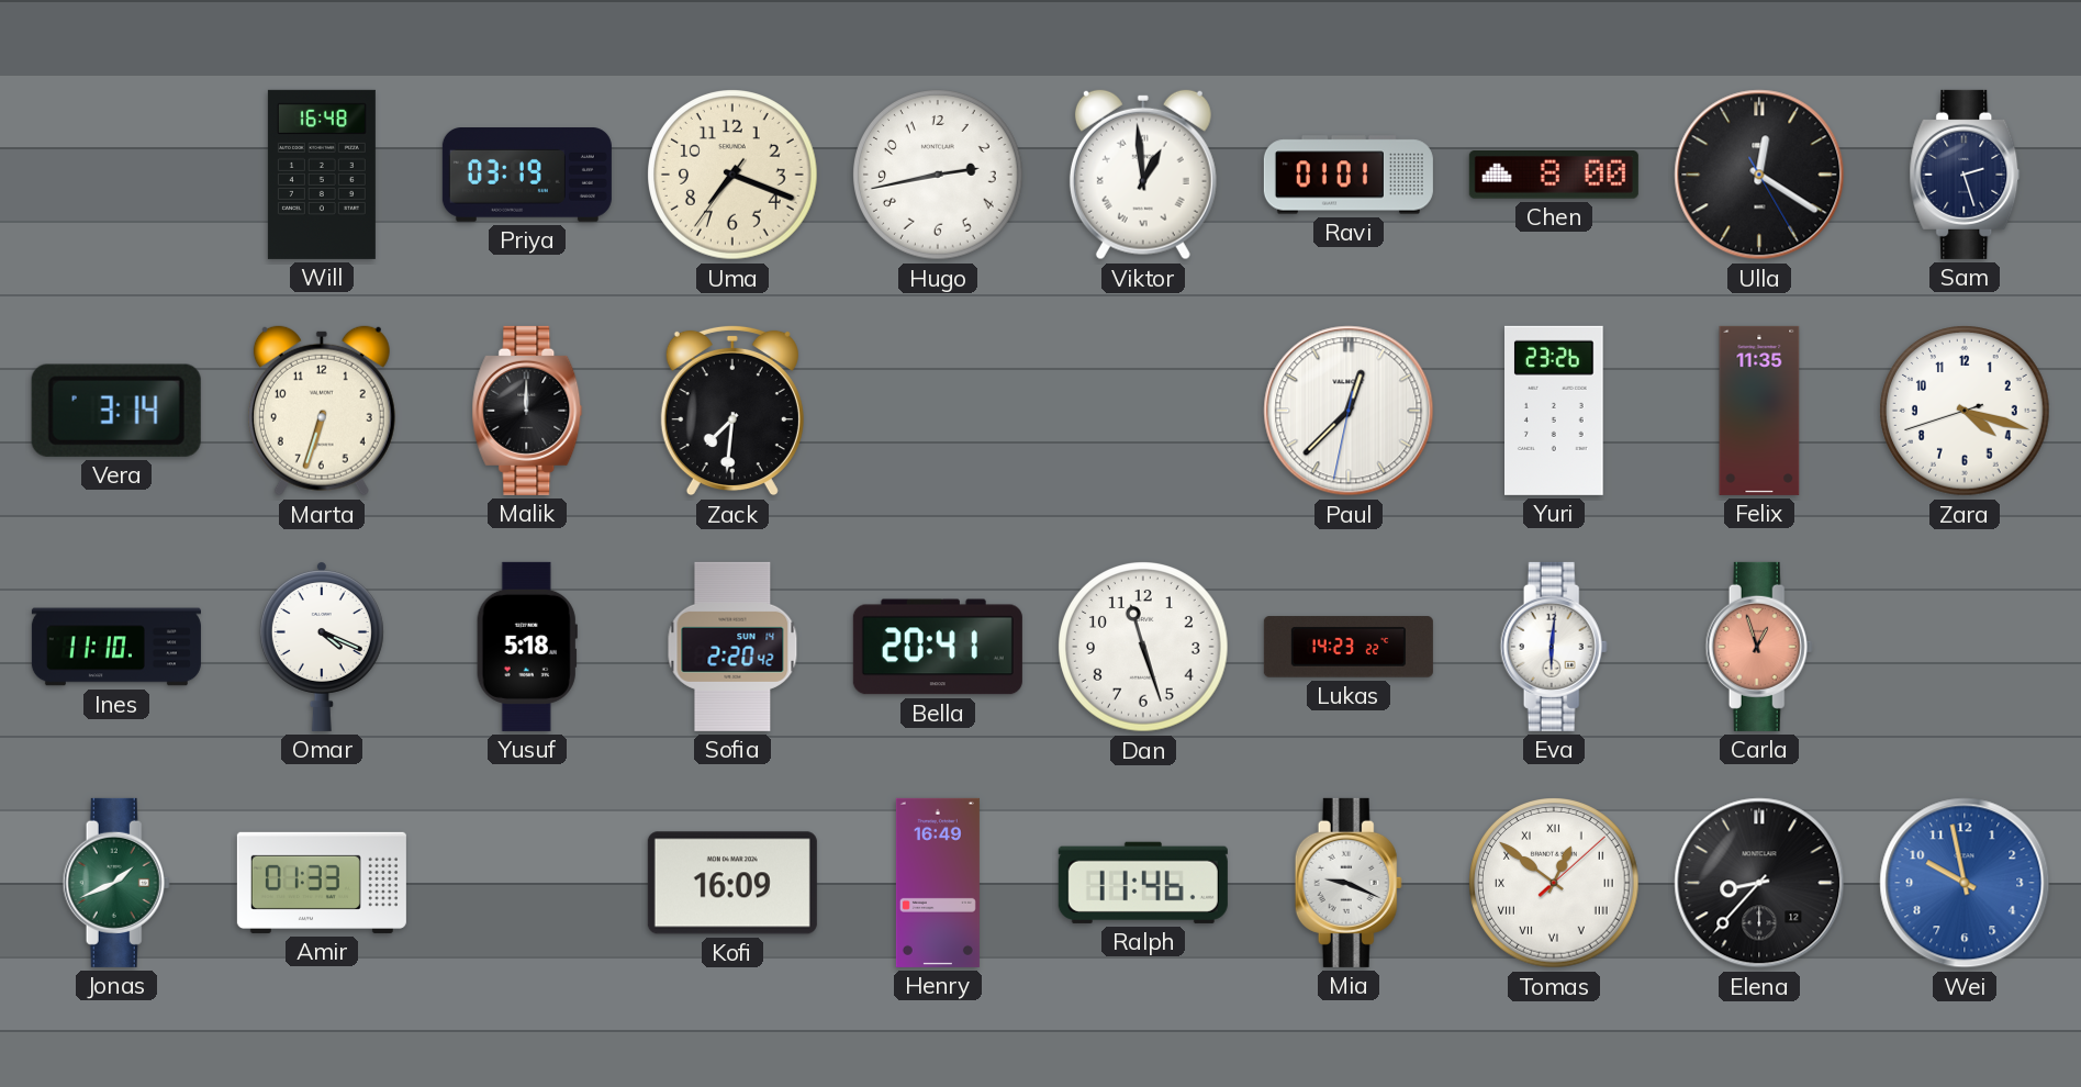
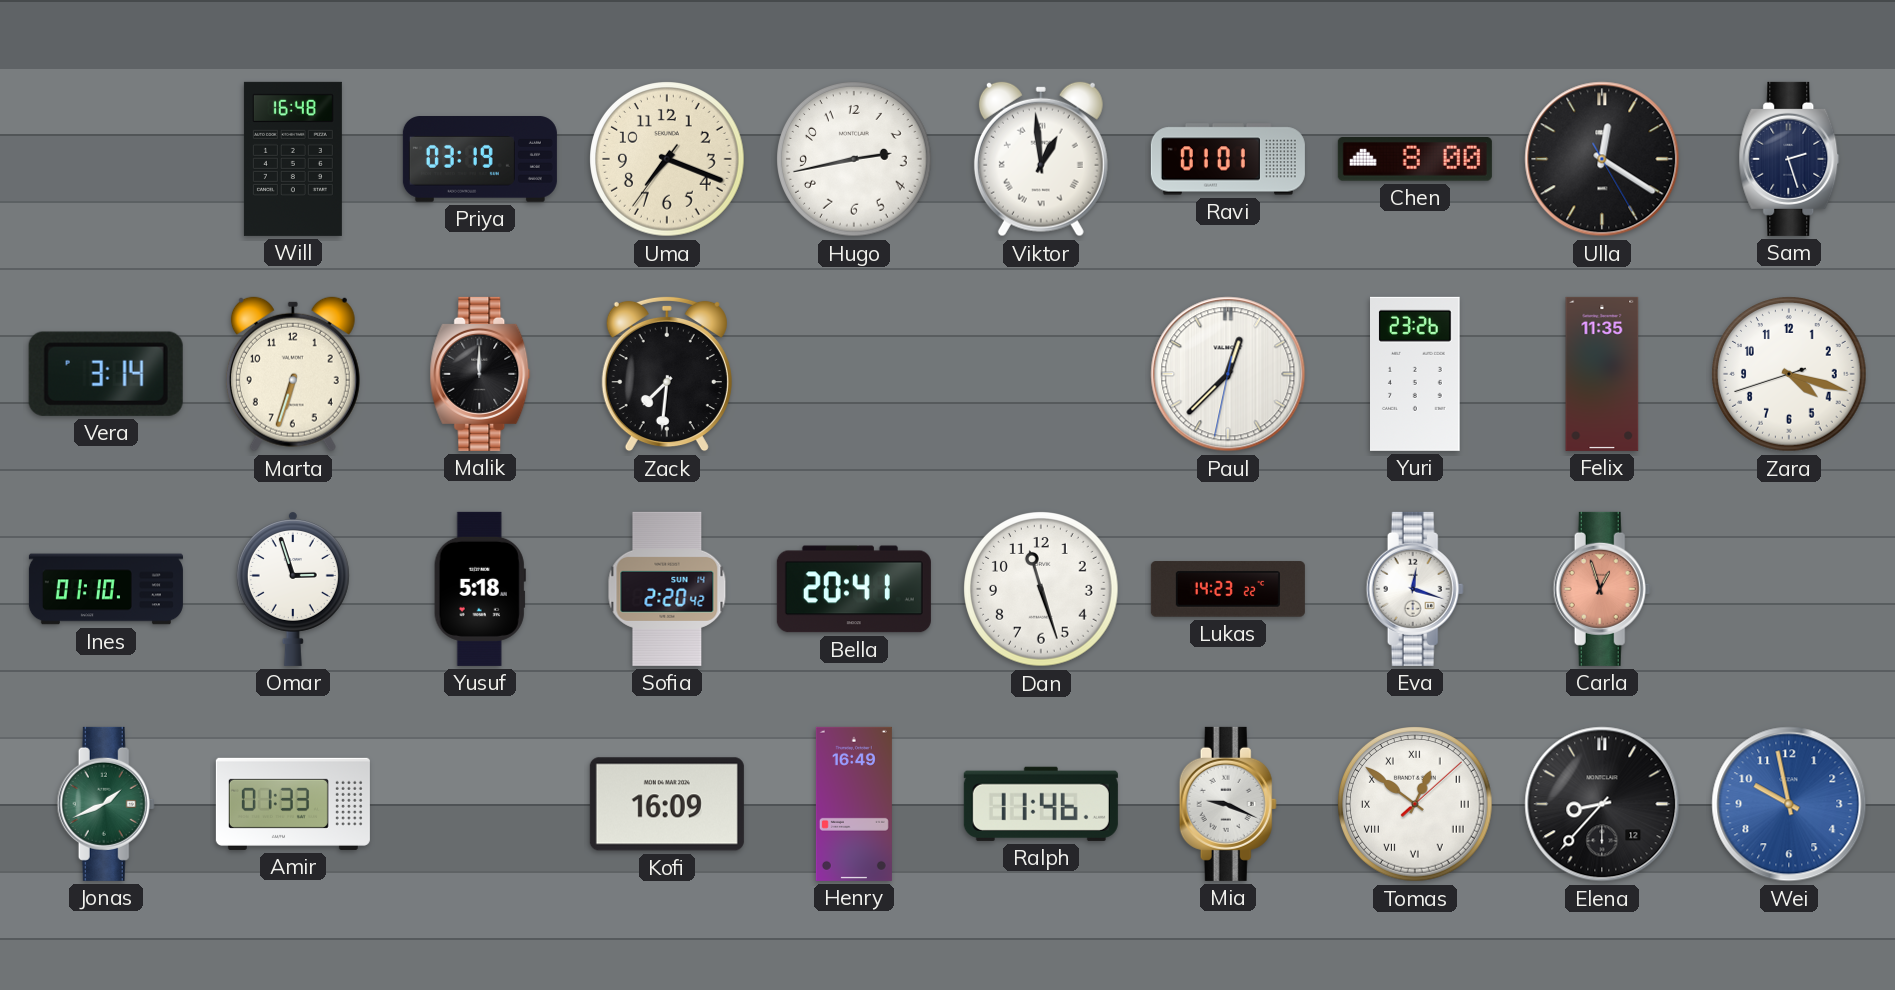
Ines: 11:10 -> 01:10
Omar: 4:19 -> 2:57
Eva: 6:01 -> 12:18
